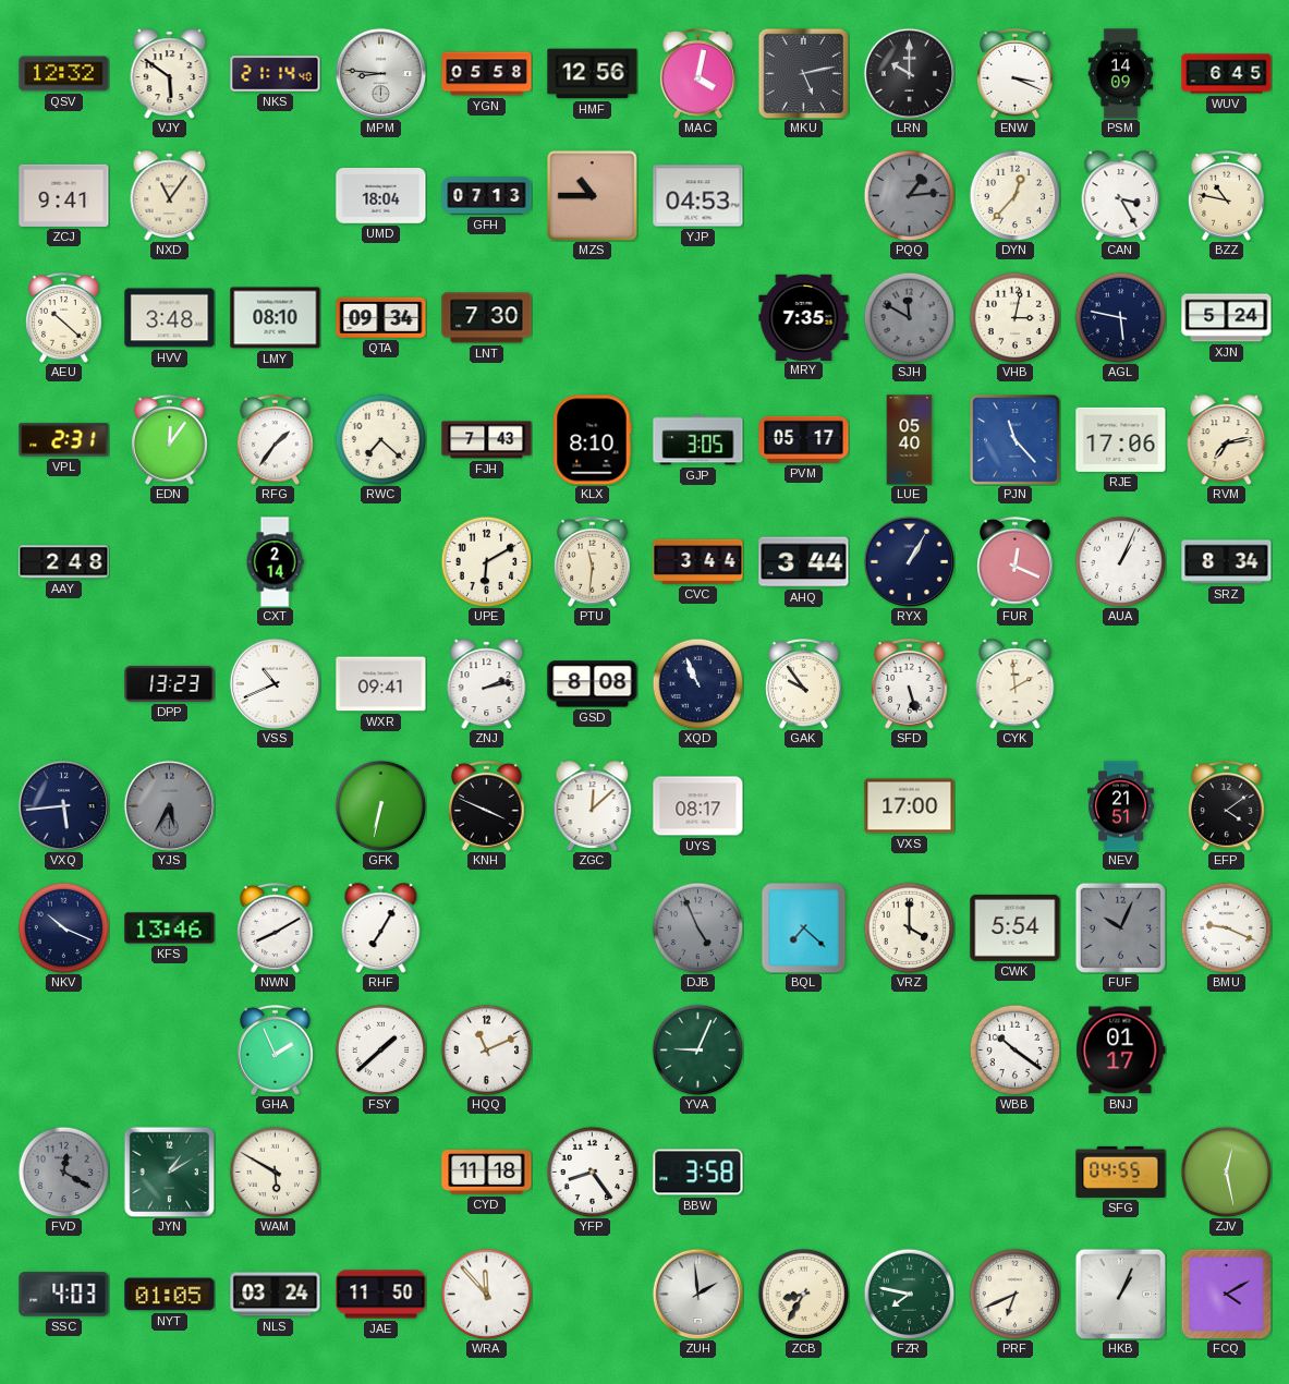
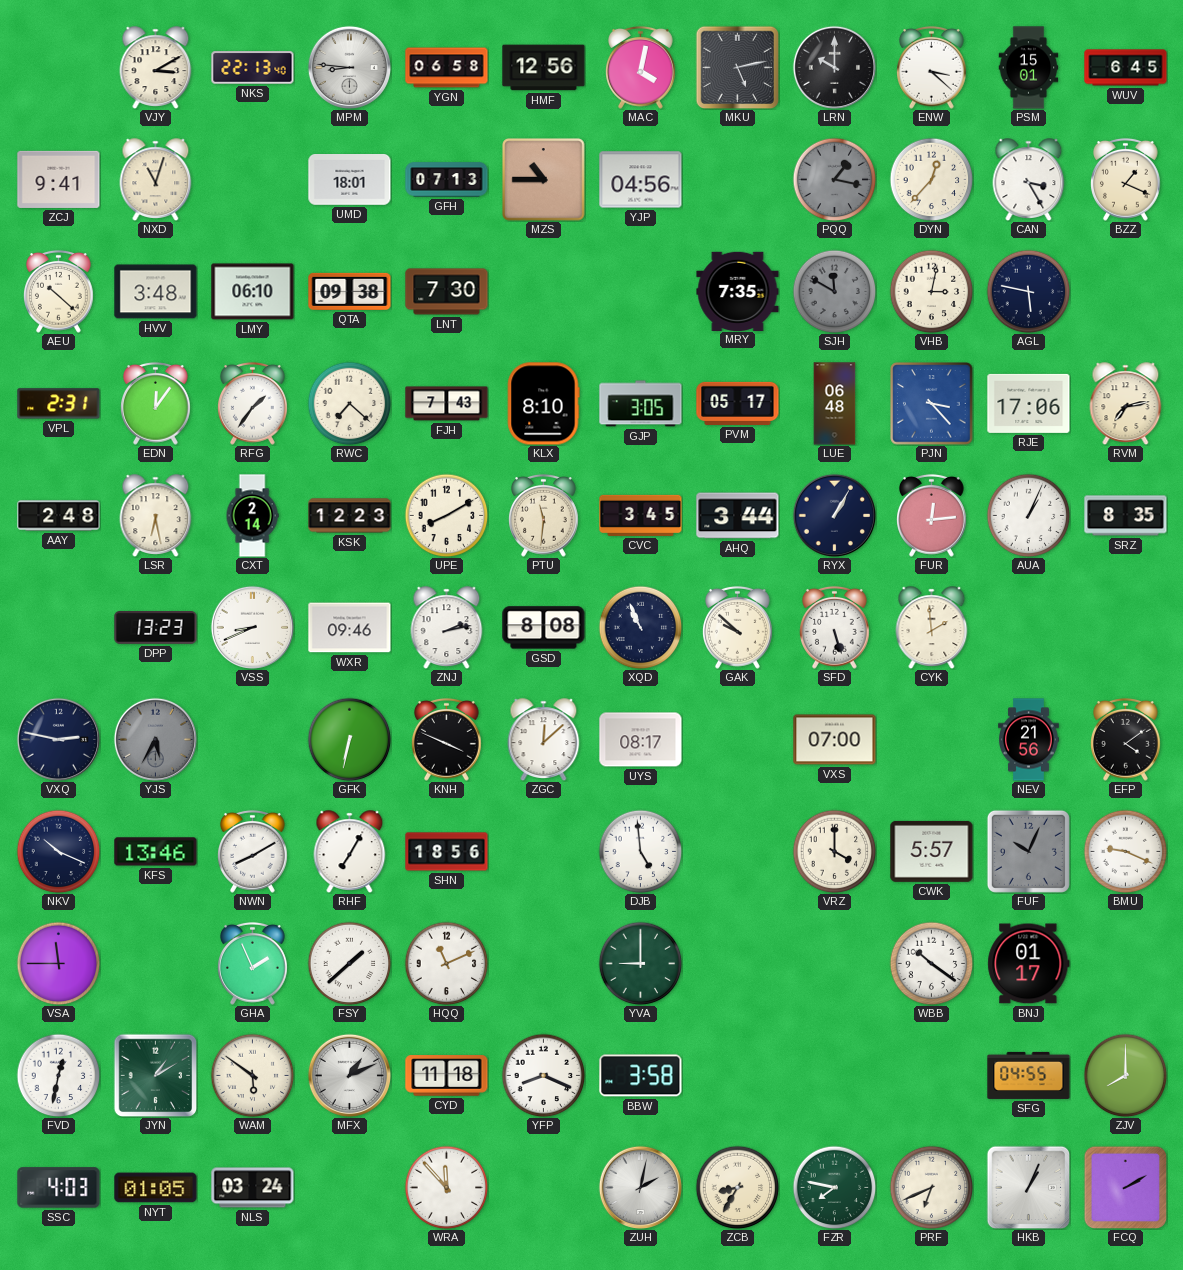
QSV: 12:32 -> none
VJY: 5:51 -> 3:10
NKS: 21:14 -> 22:13
YGN: 05:58 -> 06:58
ENW: 3:19 -> 3:22
PSM: 14:09 -> 15:01
NXD: 11:06 -> 11:03
UMD: 18:04 -> 18:01
YJP: 04:53 -> 04:56
PQQ: 1:14 -> 1:17
BZZ: 10:47 -> 1:19
LMY: 08:10 -> 06:10
QTA: 09:34 -> 09:38
XJN: 5:24 -> none
LUE: 05:40 -> 06:48
PJN: 11:23 -> 3:23
LSR: none -> 6:28
KSK: none -> 12:23
UPE: 6:10 -> 8:10
CVC: 3:44 -> 3:45
FUR: 12:19 -> 12:14
SRZ: 8:34 -> 8:35
VSS: 10:41 -> 8:41
WXR: 09:41 -> 09:46
GAK: 9:54 -> 9:52
VXQ: 5:44 -> 2:47
VXS: 17:00 -> 07:00
NEV: 21:51 -> 21:56
SHN: none -> 18:56
DJB: 4:56 -> 4:59
DJB dial: grey -> white
BQL: 7:22 -> none
CWK: 5:54 -> 5:57
VSA: none -> 11:45
YVA: 9:04 -> 9:00
FVD: 12:20 -> 12:32
FVD dial: grey -> white
WAM: 5:50 -> 5:51
MFX: none -> 1:11
YFP: 8:24 -> 8:19
ZJV: 12:28 -> 8:00
JAE: 11:50 -> none
ZUH: 1:59 -> 2:02
FCQ: 4:10 -> 2:10
